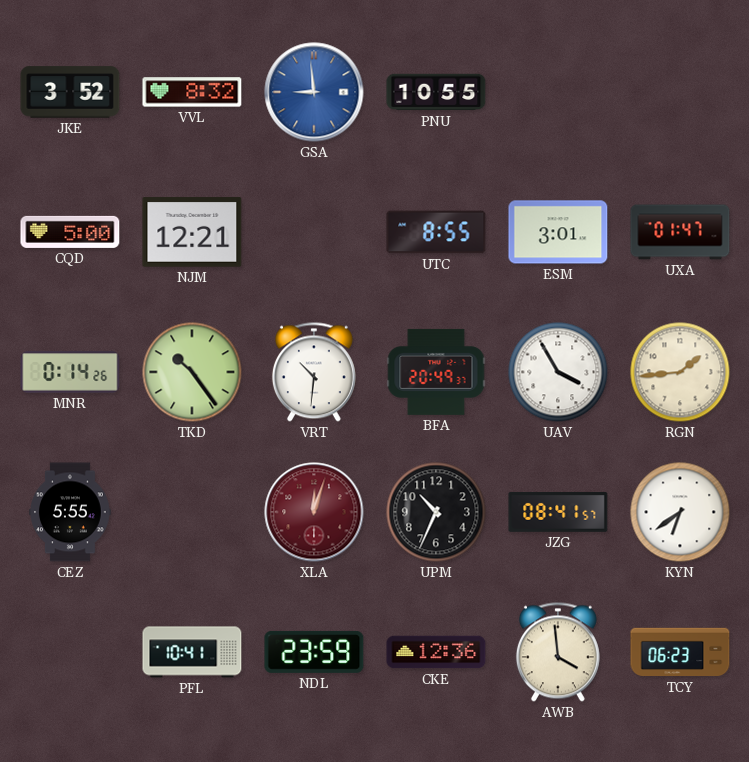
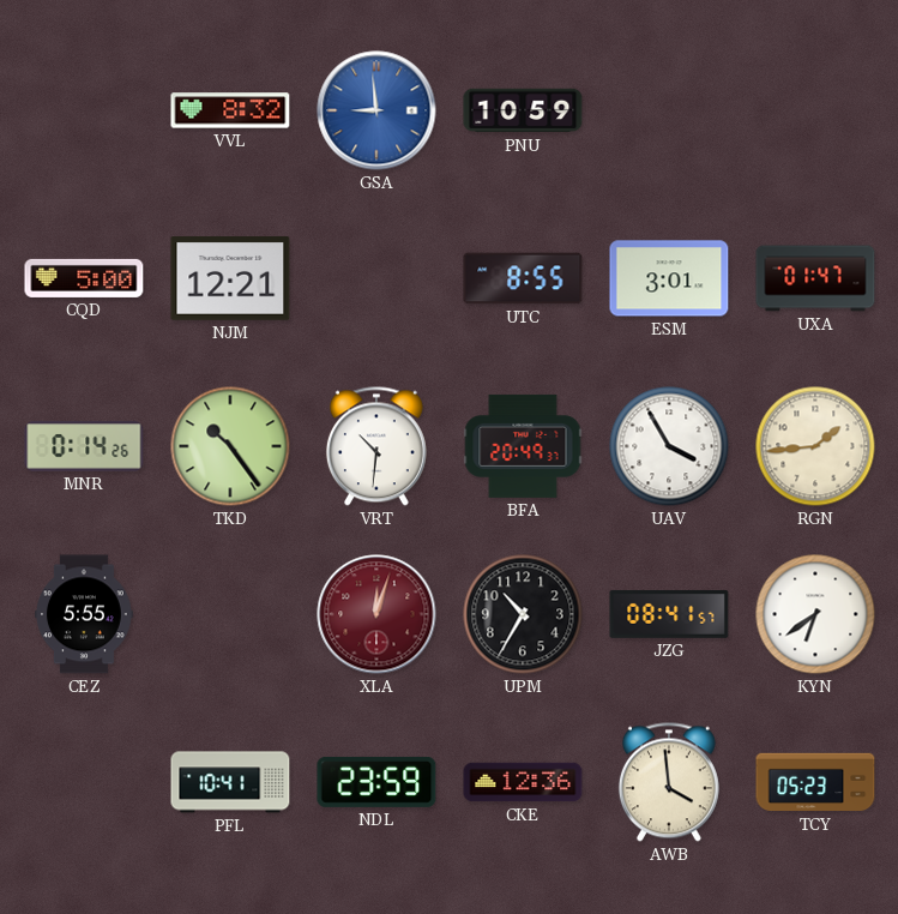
JKE: 3:52 -> none
PNU: 10:55 -> 10:59
UPM: 10:34 -> 10:35
TCY: 06:23 -> 05:23
